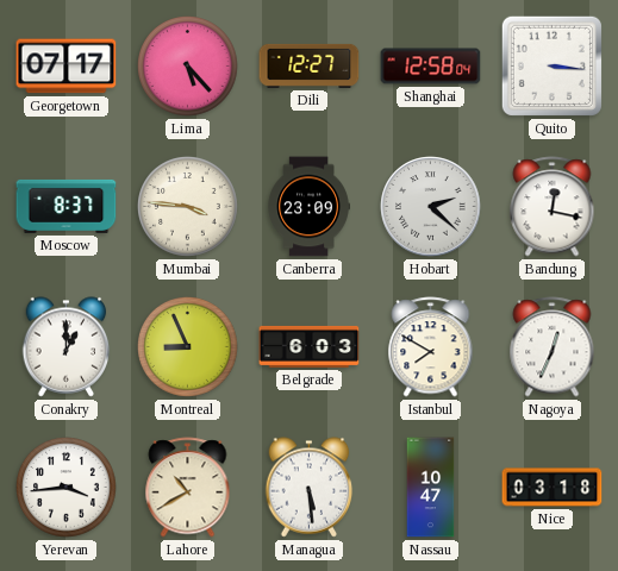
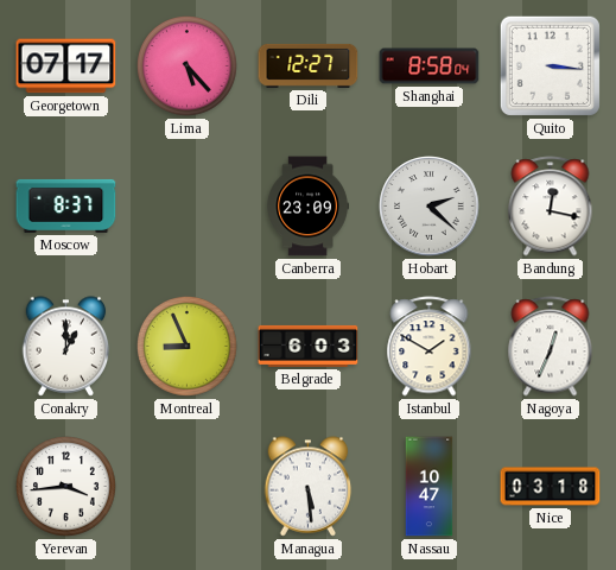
Shanghai: 12:58 -> 8:58
Mumbai: 3:46 -> none
Istanbul: 7:50 -> 1:50
Lahore: 10:40 -> none
